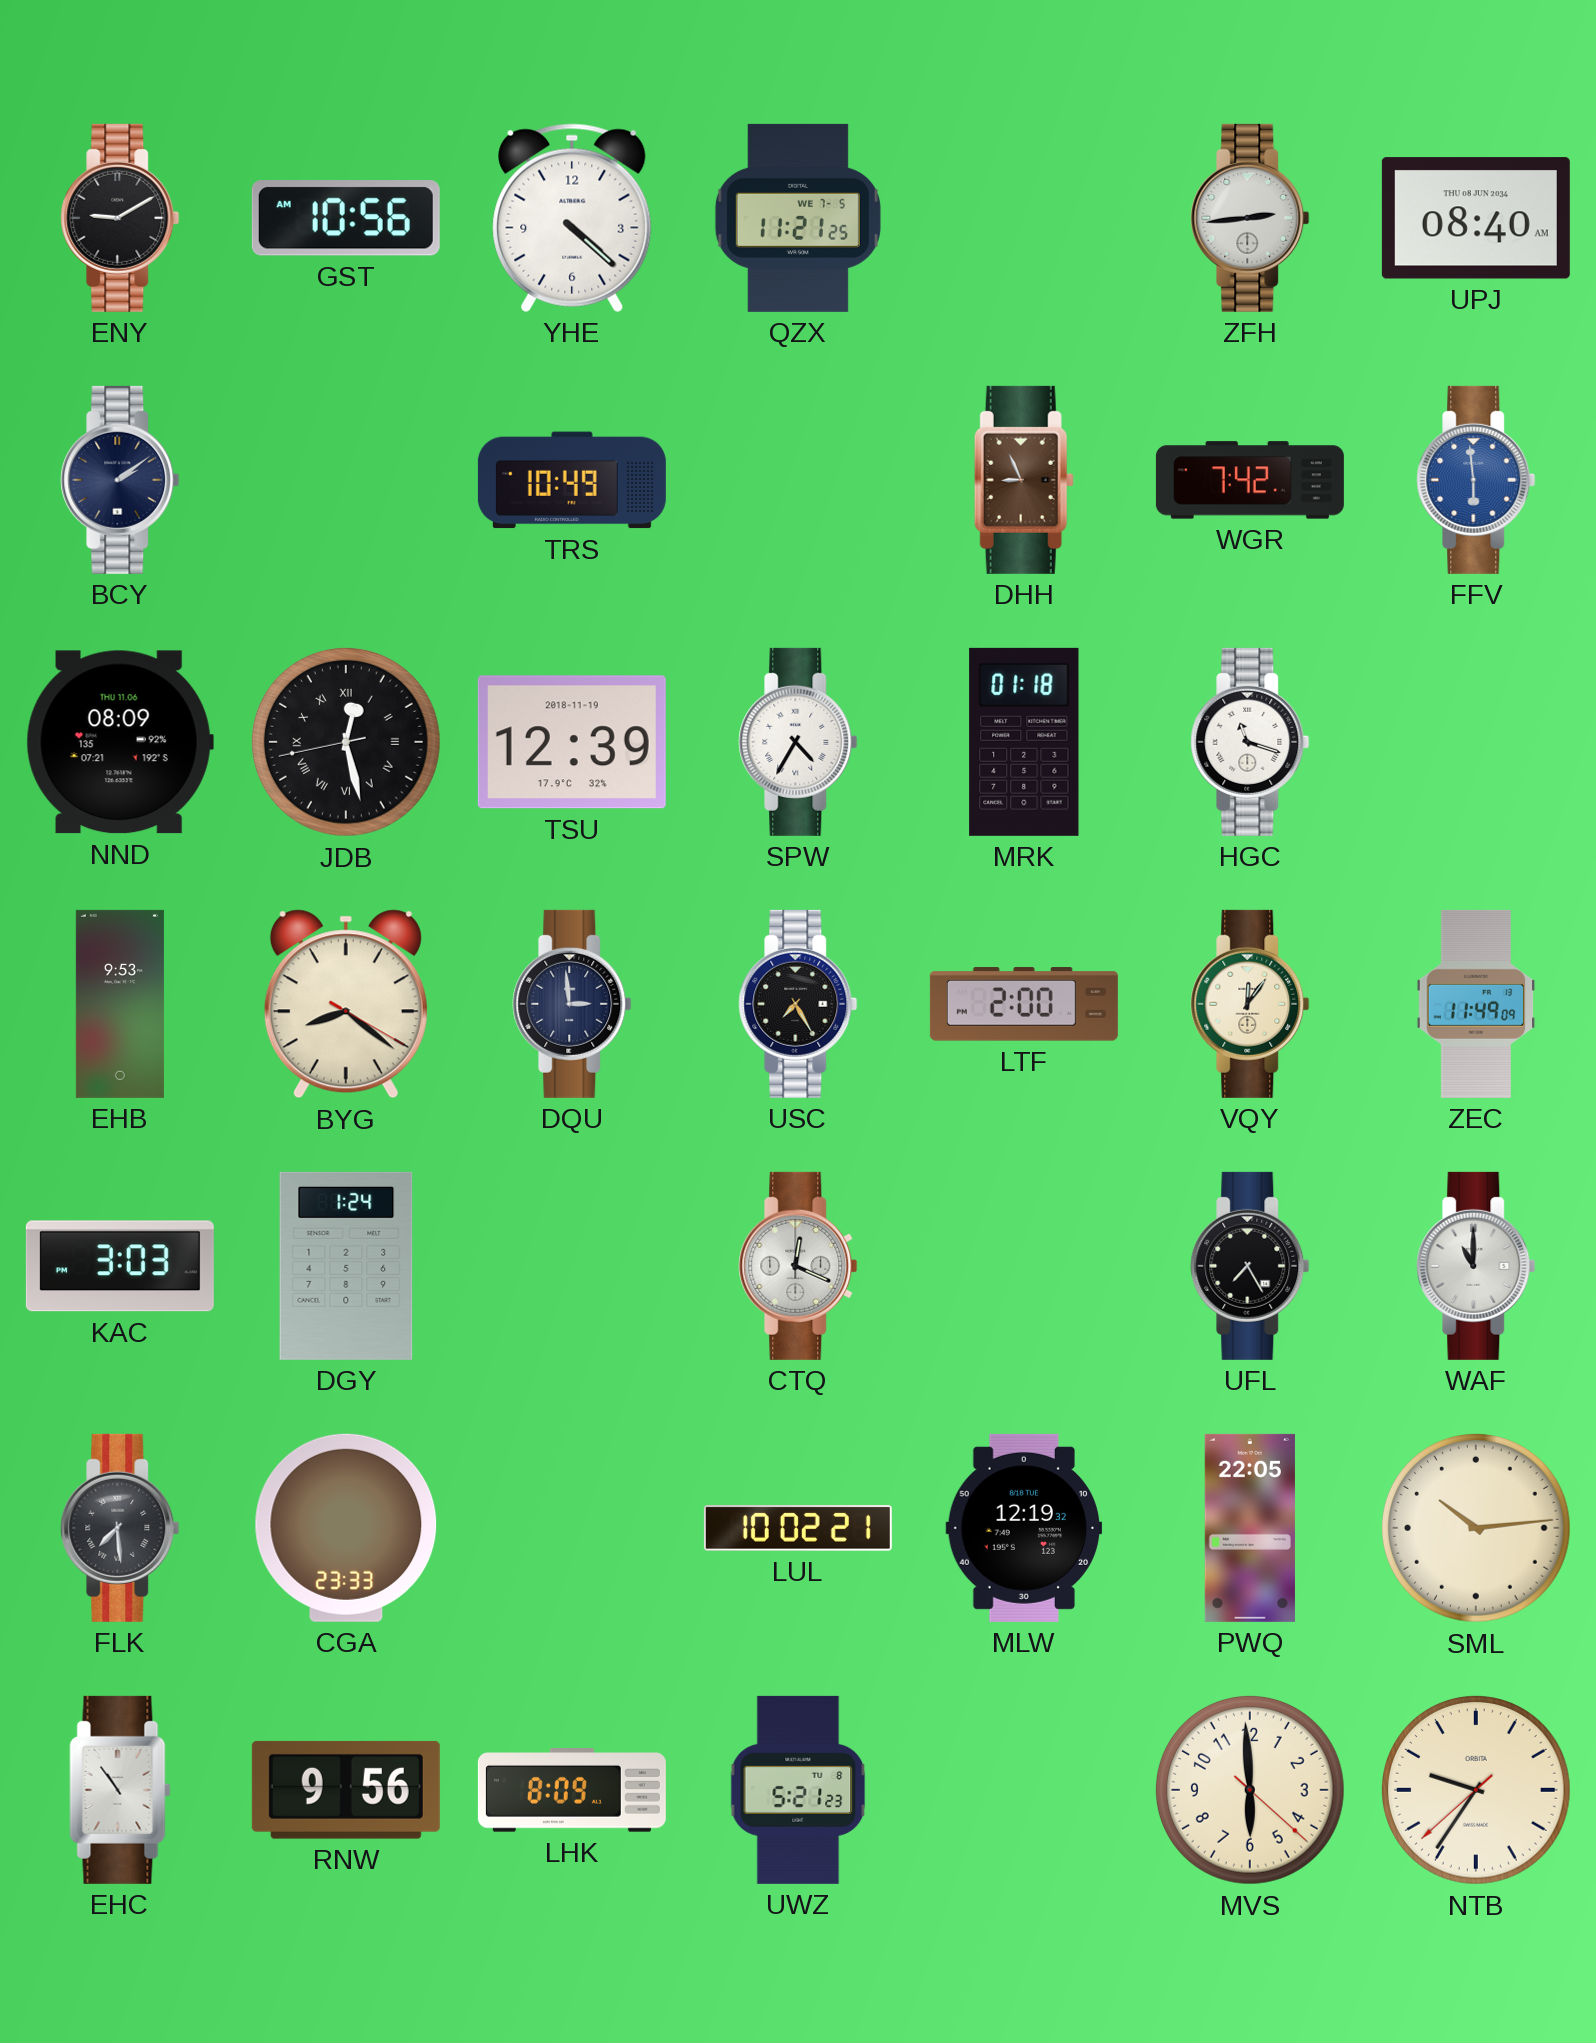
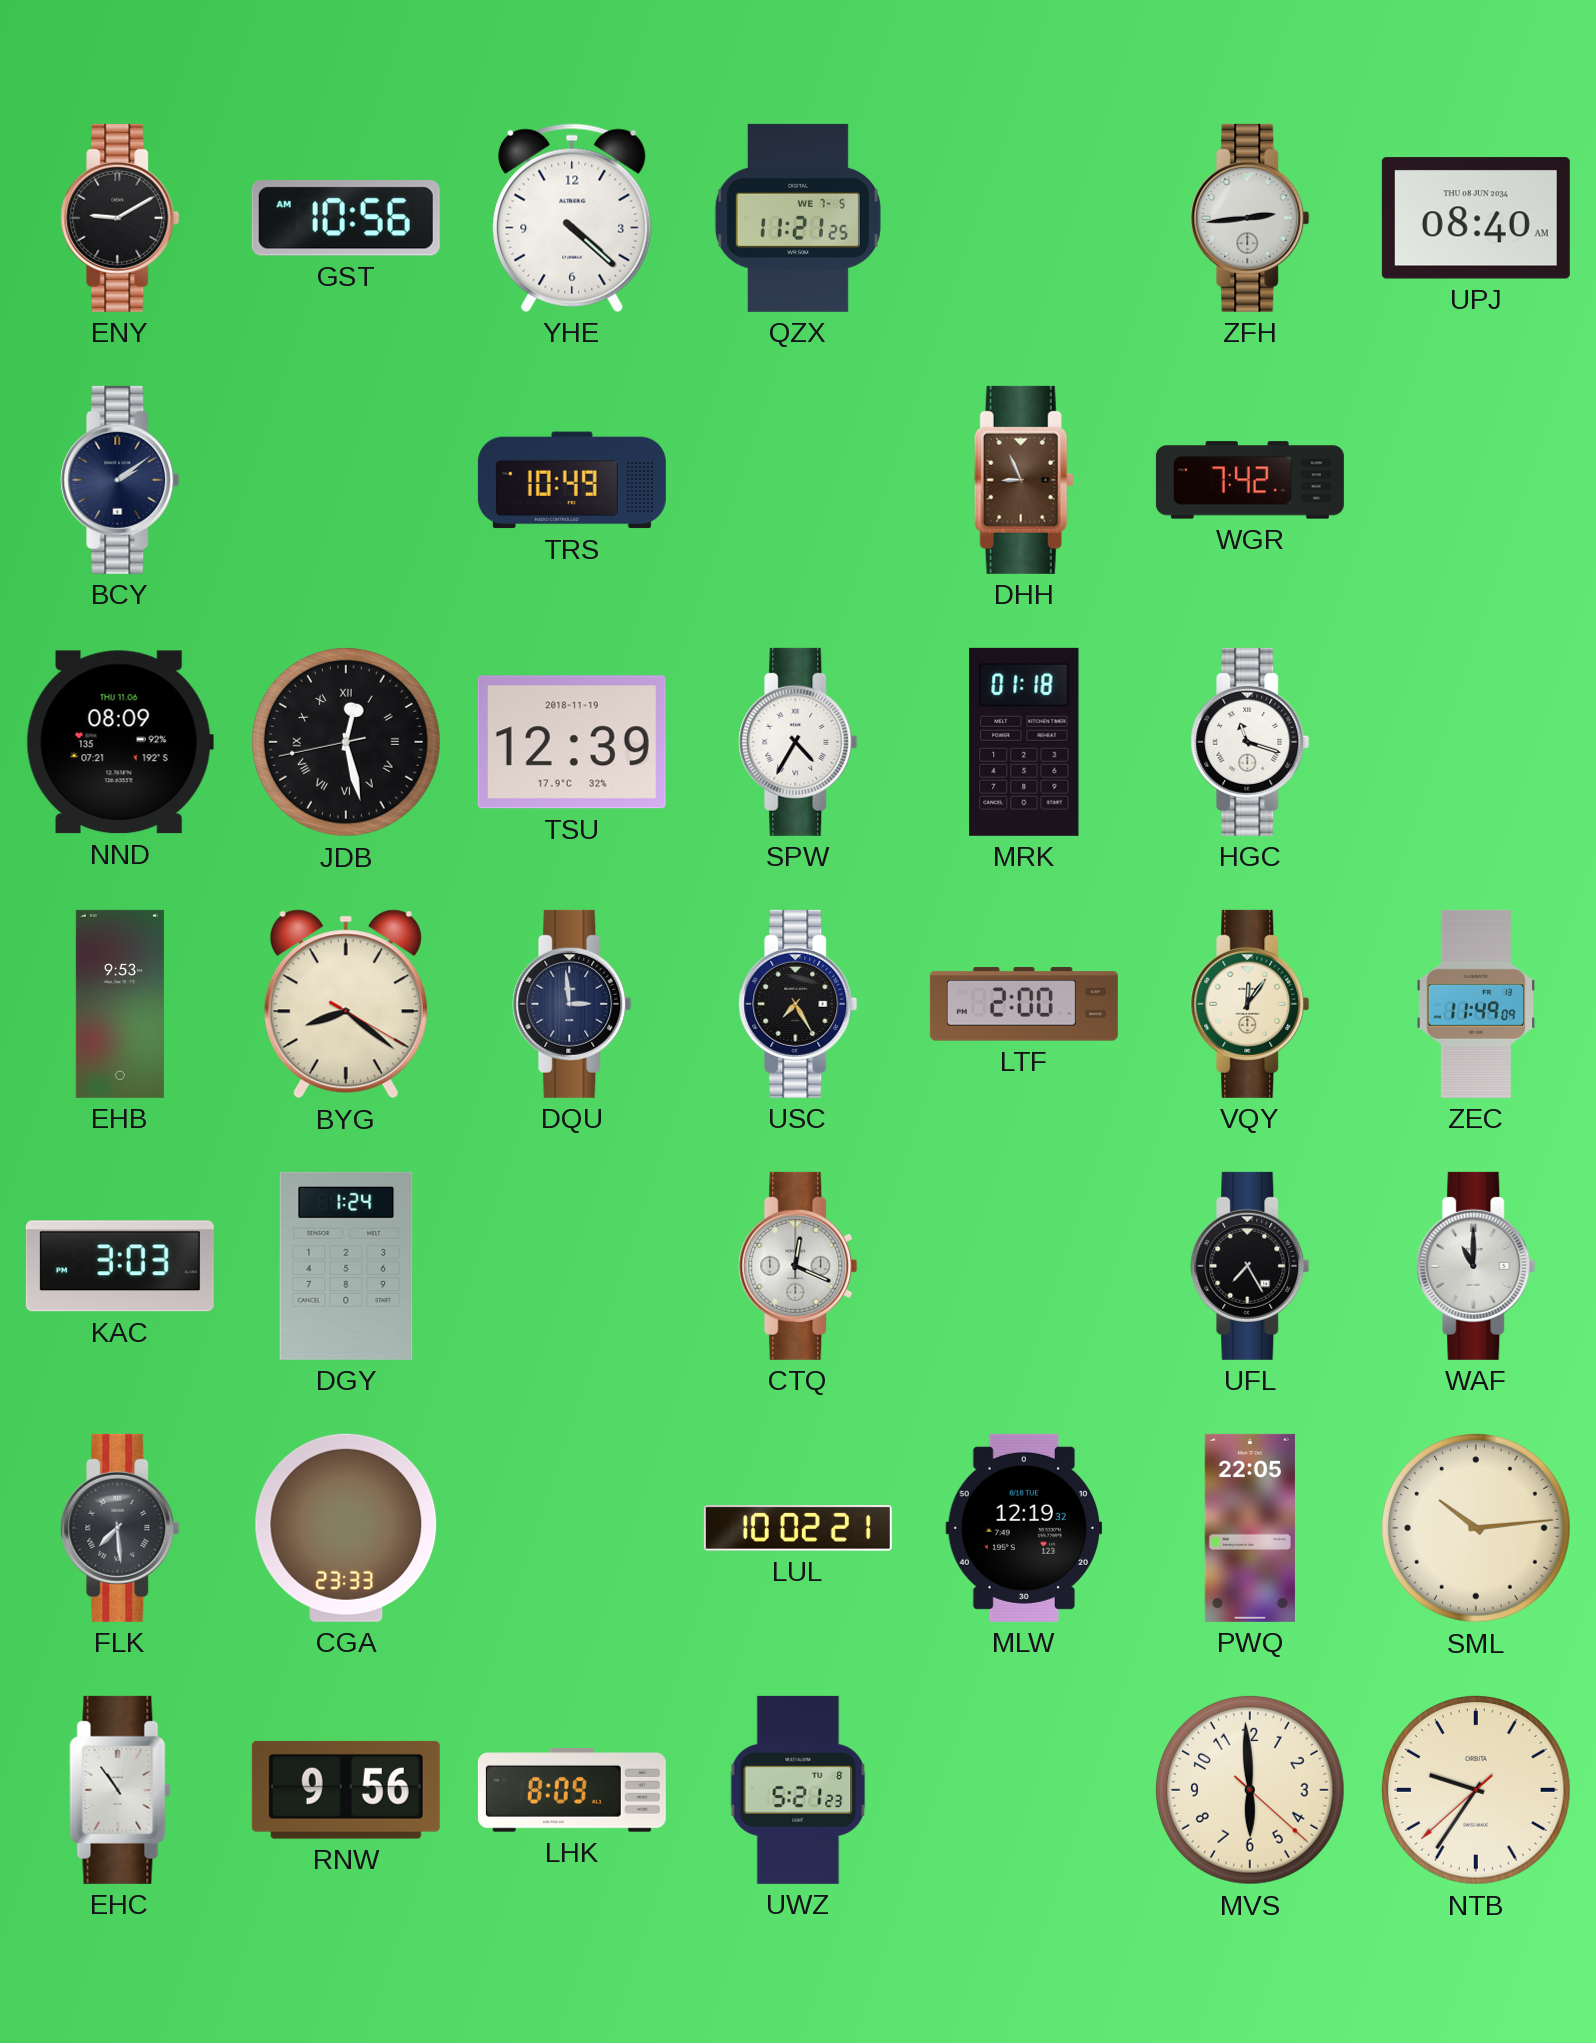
FFV: 5:59 -> none
